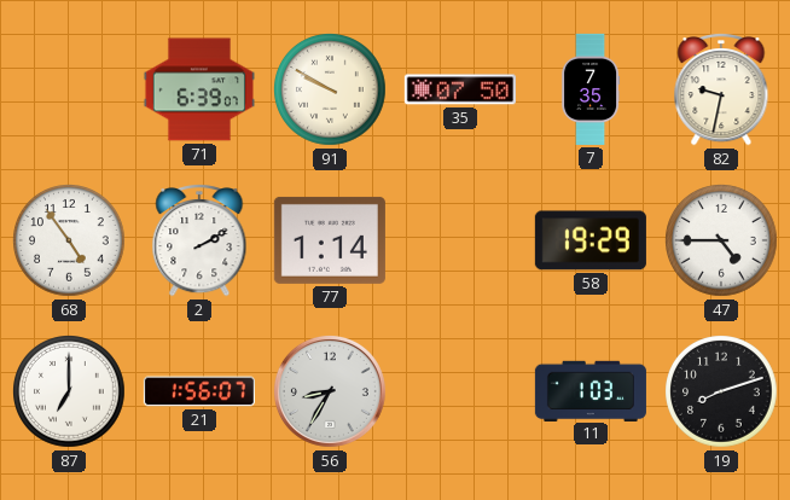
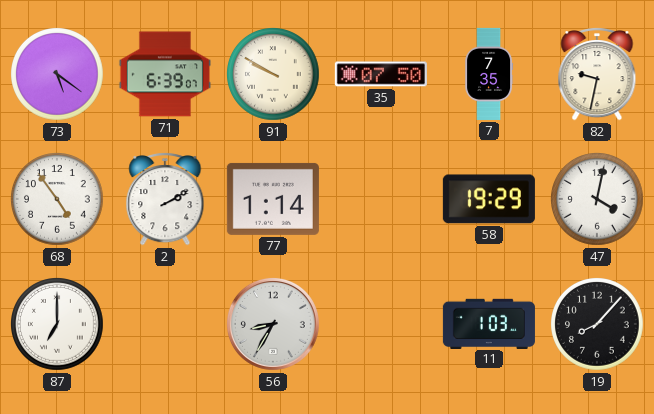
73: none -> 5:21
47: 4:45 -> 4:02
21: 1:56 -> none
19: 8:12 -> 8:07
